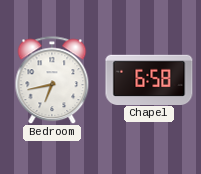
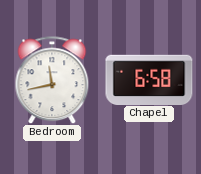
Bedroom: 6:43 -> 11:43
